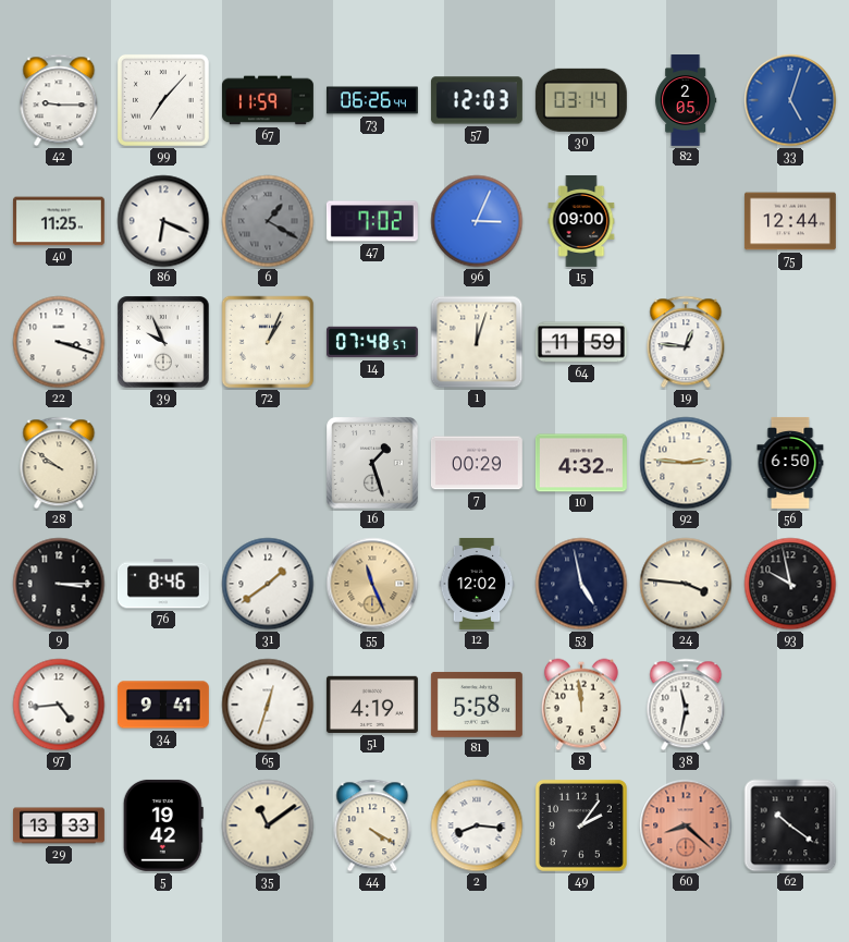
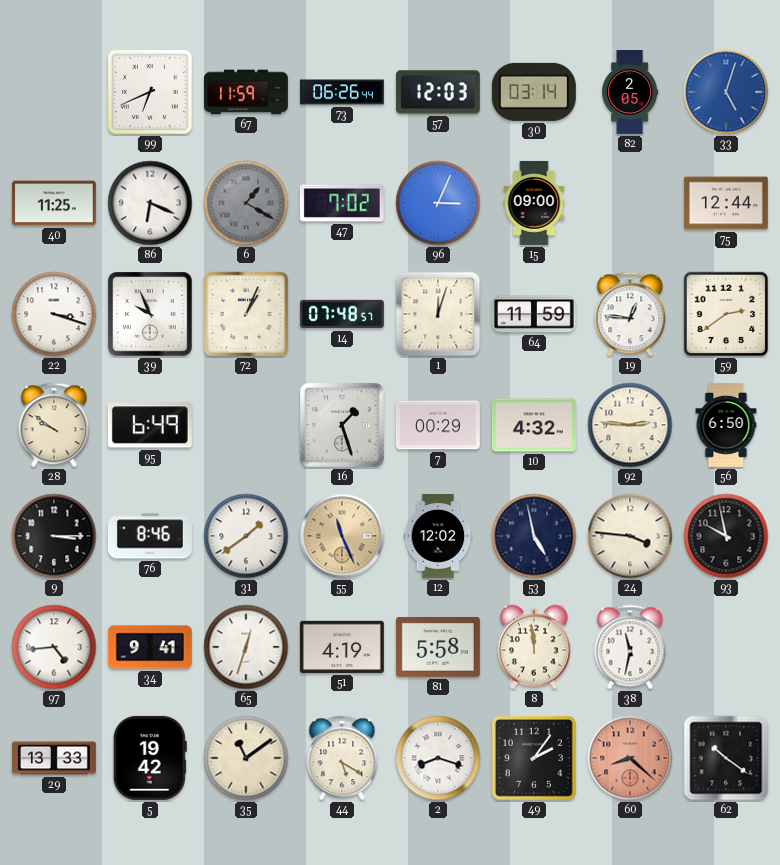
42: 9:15 -> none
99: 7:07 -> 6:41
59: none -> 2:39
95: none -> 6:49
44: 4:20 -> 5:20
2: 8:16 -> 8:18
